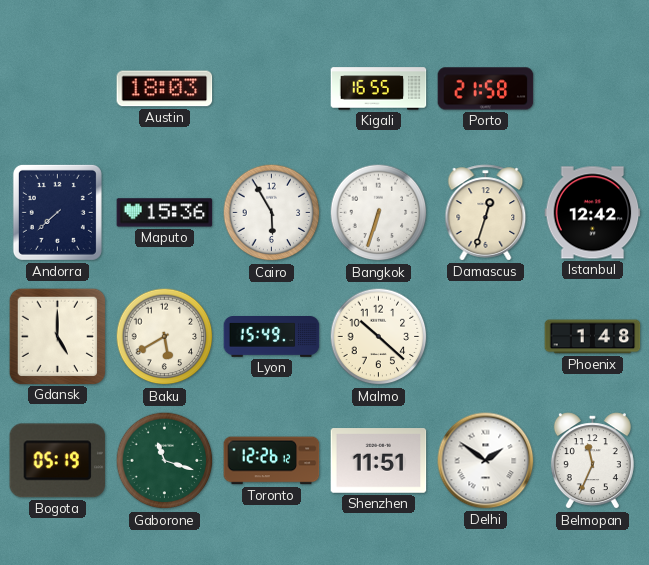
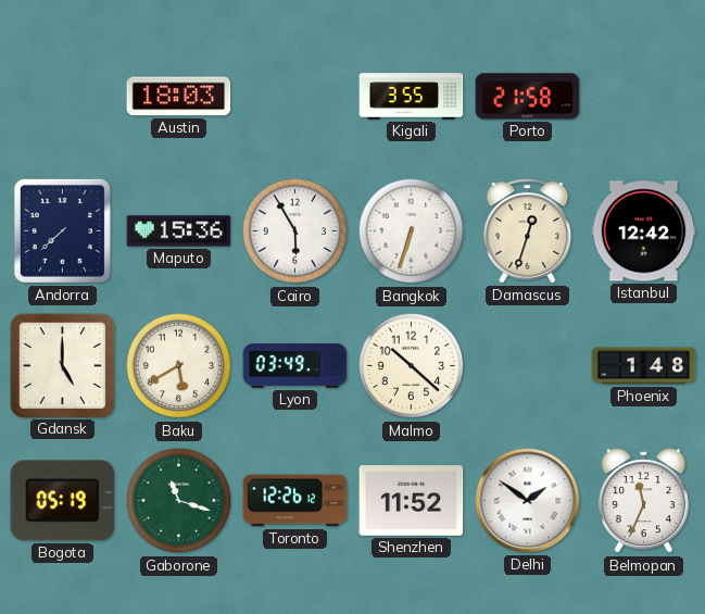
Kigali: 16:55 -> 3:55
Lyon: 15:49 -> 03:49
Shenzhen: 11:51 -> 11:52
